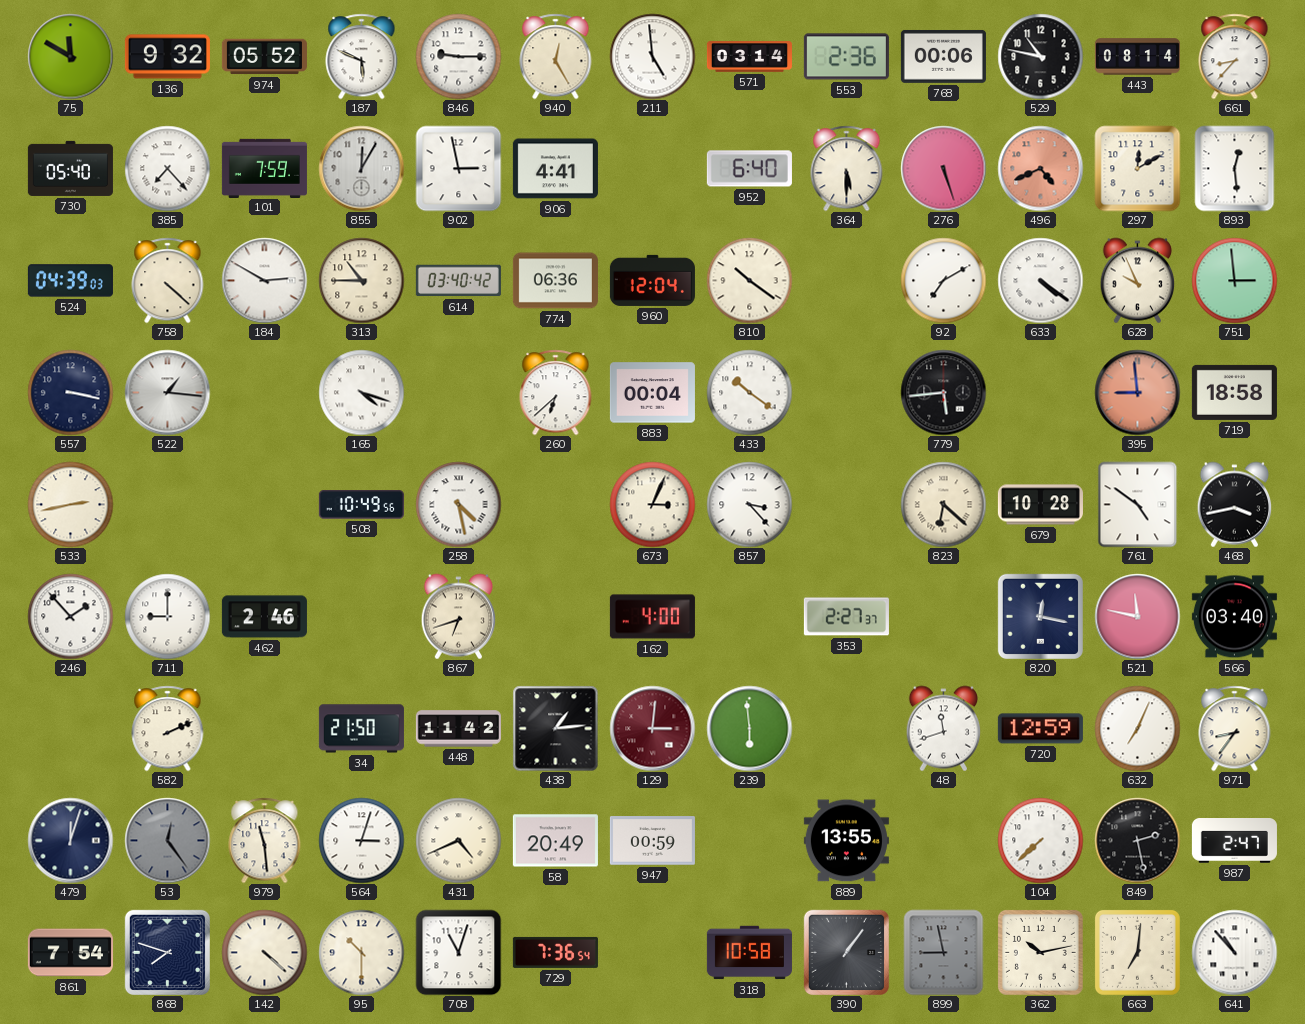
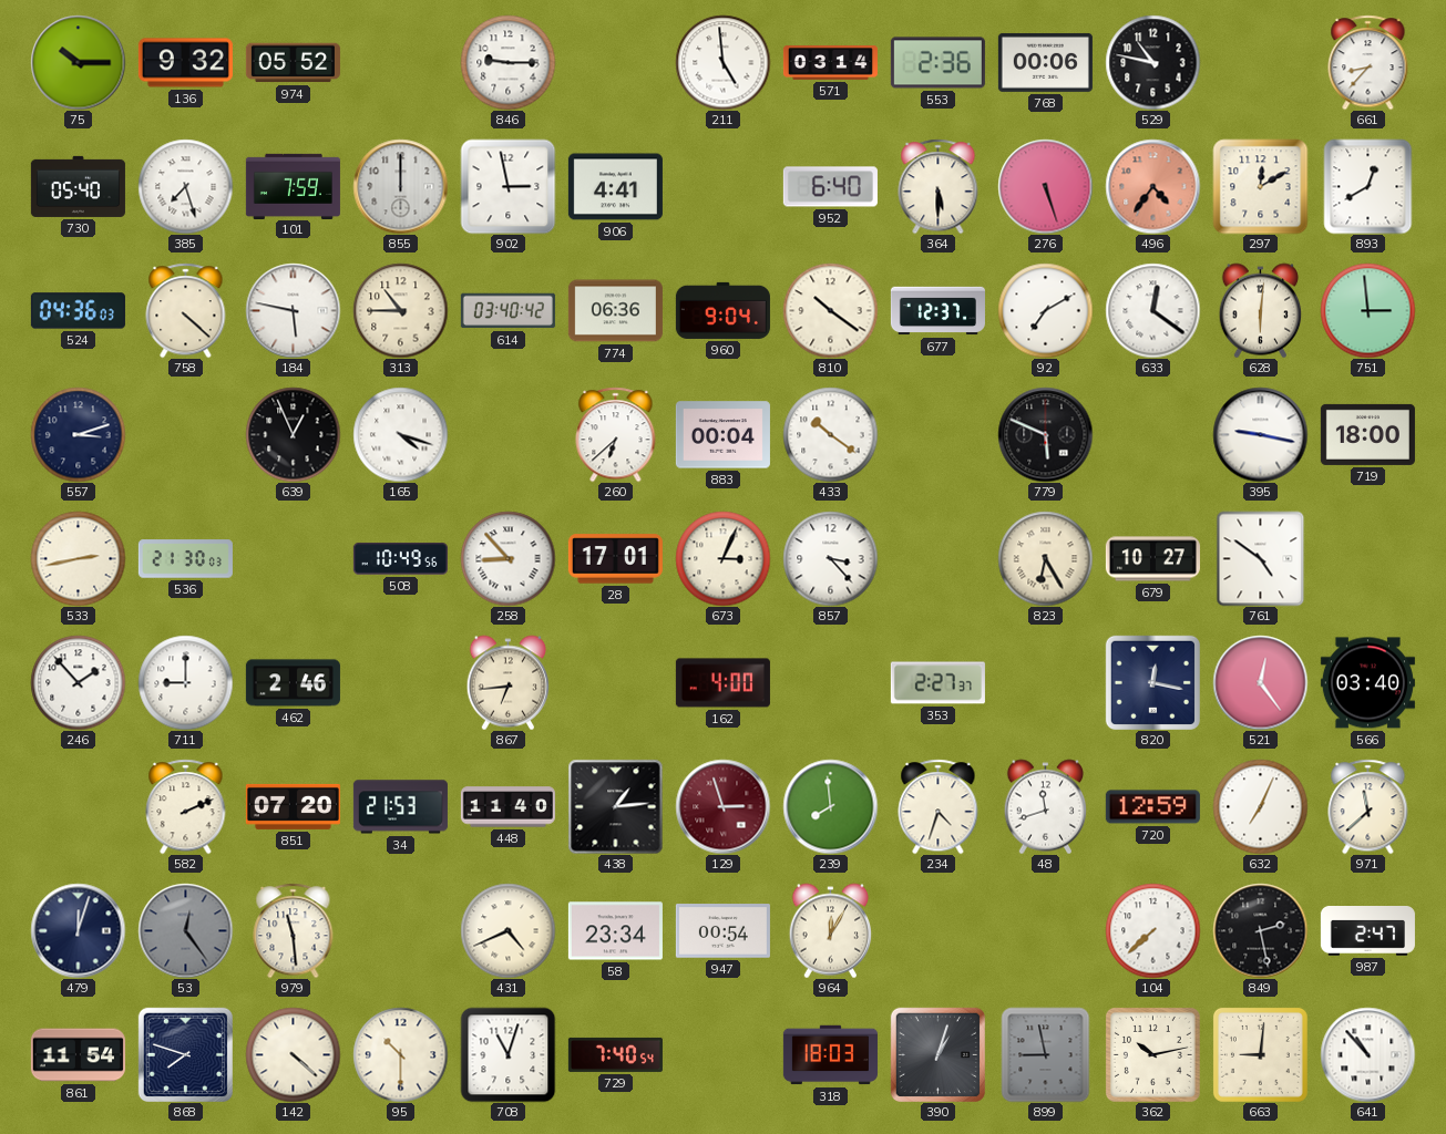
75: 11:50 -> 10:15
187: 5:49 -> none
940: 12:25 -> none
443: 08:14 -> none
385: 7:23 -> 7:27
855: 12:05 -> 12:00
496: 4:41 -> 4:36
893: 12:29 -> 12:40
524: 04:39 -> 04:36
184: 2:50 -> 5:47
960: 12:04 -> 9:04
677: none -> 12:37
633: 4:21 -> 12:21
628: 9:56 -> 6:01
557: 3:17 -> 3:12
522: 1:16 -> none
639: none -> 12:56
779: 5:44 -> 5:49
395: 8:59 -> 9:17
395 dial: salmon -> white
719: 18:58 -> 18:00
536: none -> 21:30
258: 4:28 -> 8:53
28: none -> 17:01
823: 6:22 -> 6:25
679: 10:28 -> 10:27
468: 3:43 -> none
867: 6:42 -> 6:44
521: 11:47 -> 12:24
851: none -> 07:20
34: 21:50 -> 21:53
448: 11:42 -> 11:40
129: 3:01 -> 2:57
239: 5:59 -> 7:59
234: none -> 4:33
971: 8:36 -> 11:38
564: 3:03 -> none
58: 20:49 -> 23:34
947: 00:59 -> 00:54
964: none -> 12:05
889: 13:55 -> none
861: 7:54 -> 11:54
729: 7:36 -> 7:40
318: 10:58 -> 18:03
390: 1:06 -> 1:03
663: 7:01 -> 9:01
